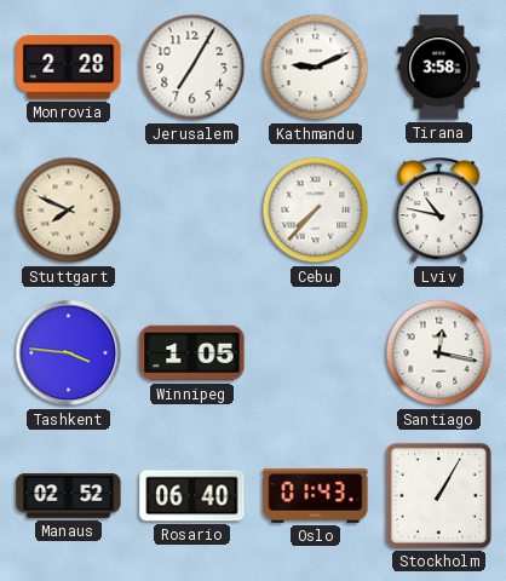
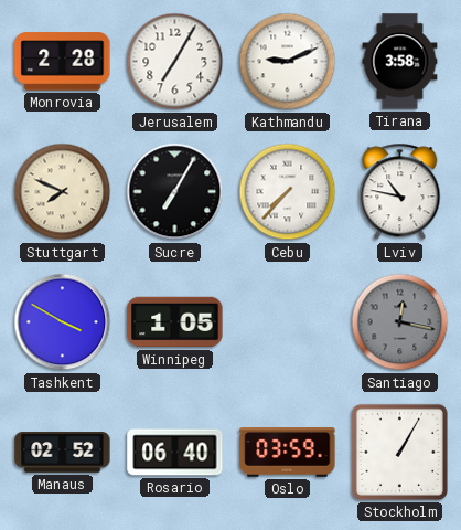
Sucre: none -> 7:05
Tashkent: 3:46 -> 3:50
Santiago dial: white -> grey
Oslo: 01:43 -> 03:59
